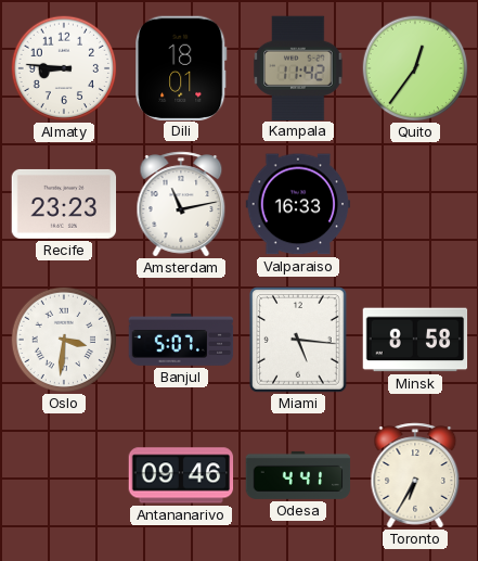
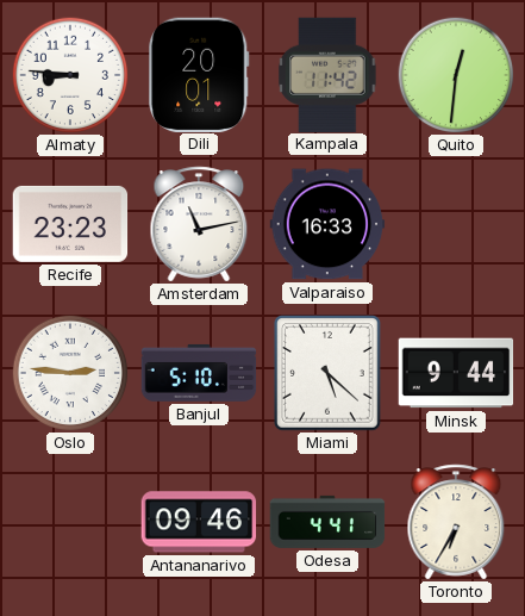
Dili: 18:01 -> 20:01
Quito: 12:36 -> 12:31
Oslo: 3:31 -> 2:46
Banjul: 5:07 -> 5:10
Miami: 5:16 -> 5:22
Minsk: 8:58 -> 9:44
